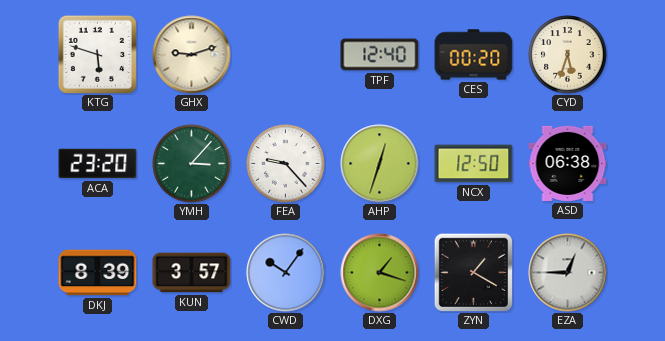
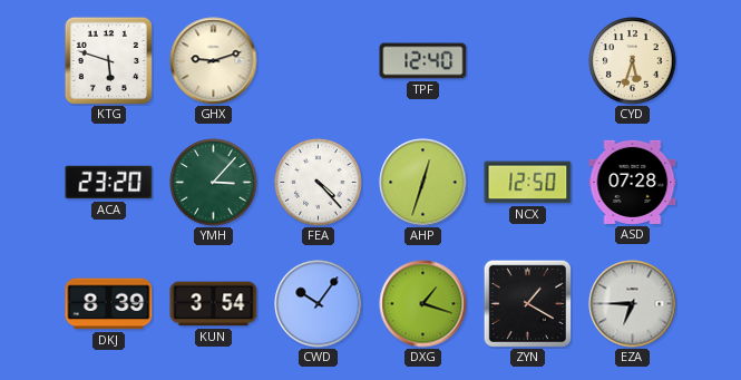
CES: 00:20 -> none
FEA: 9:23 -> 4:23
ASD: 06:38 -> 07:28
KUN: 3:57 -> 3:54
EZA: 12:45 -> 6:45
